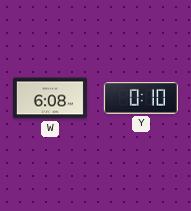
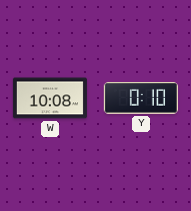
W: 6:08 -> 10:08
